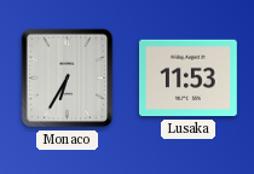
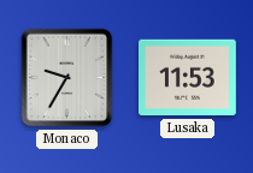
Monaco: 6:35 -> 9:35
